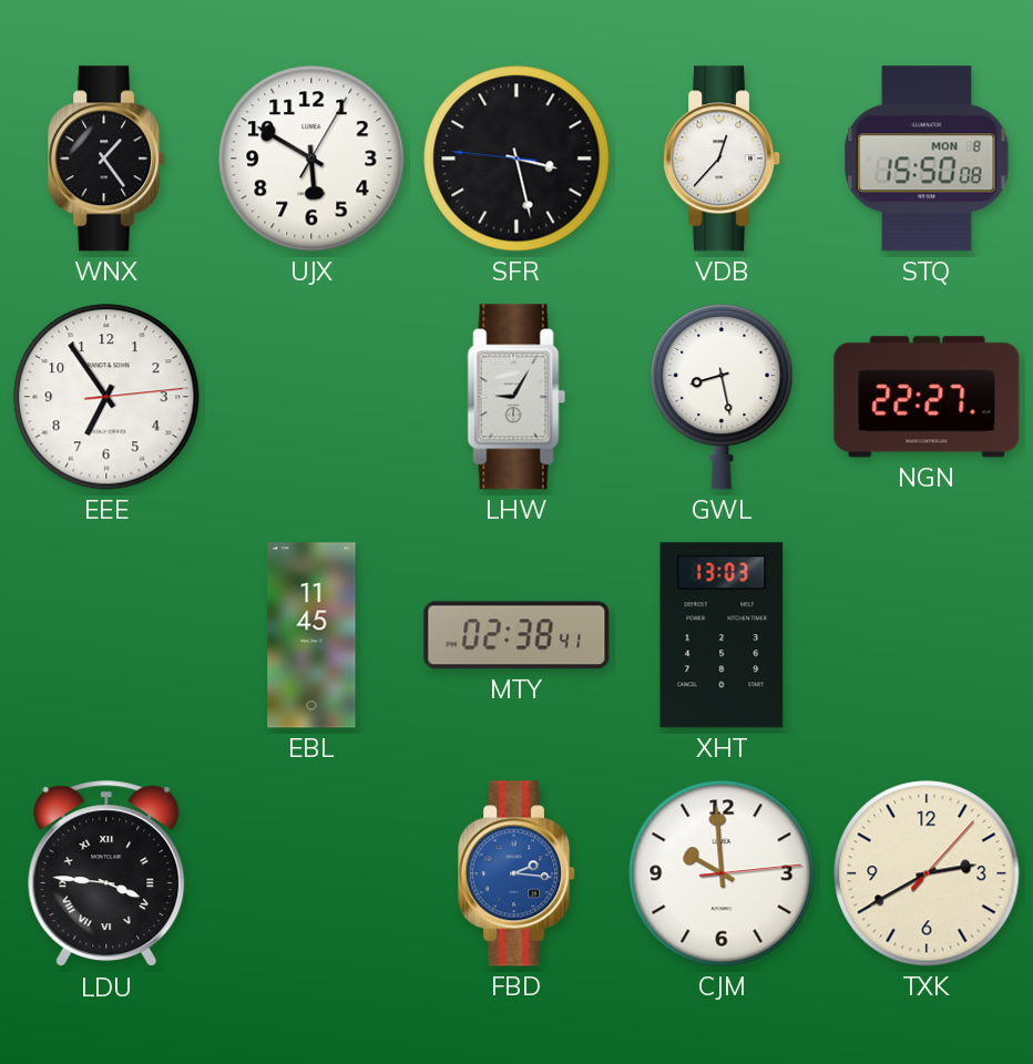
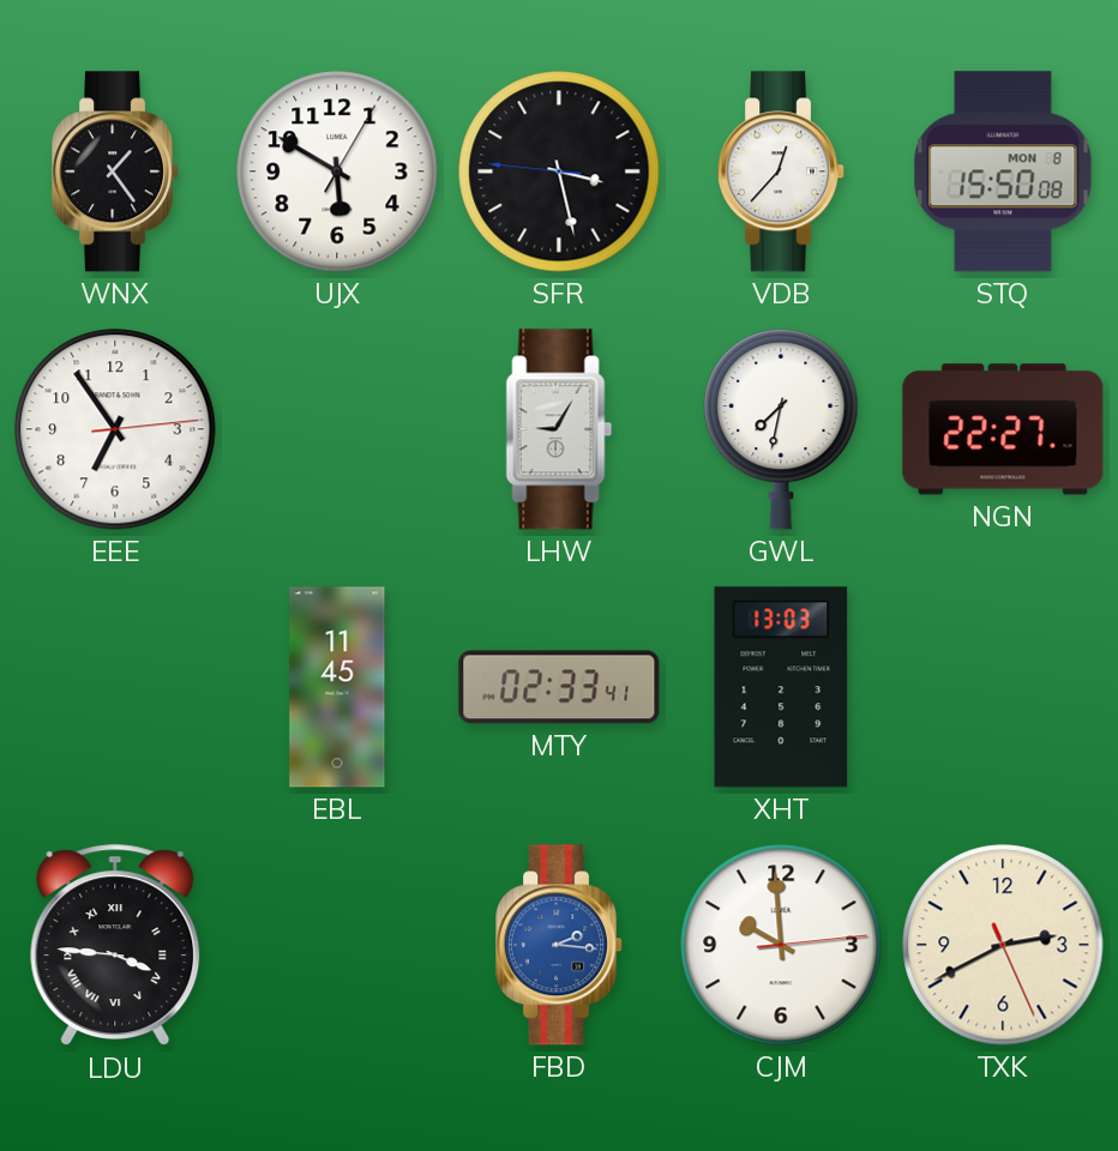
GWL: 8:28 -> 7:32
MTY: 02:38 -> 02:33
TXK: 2:40:07 -> 2:40:26
